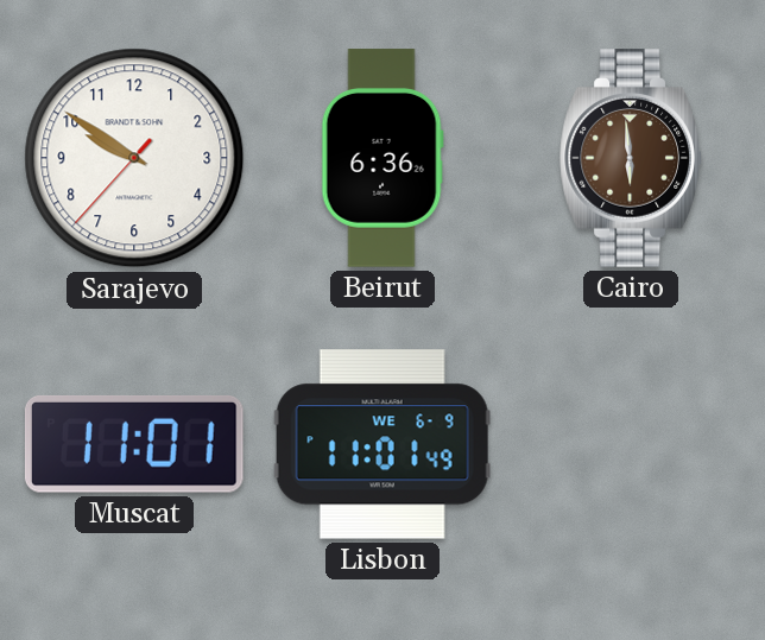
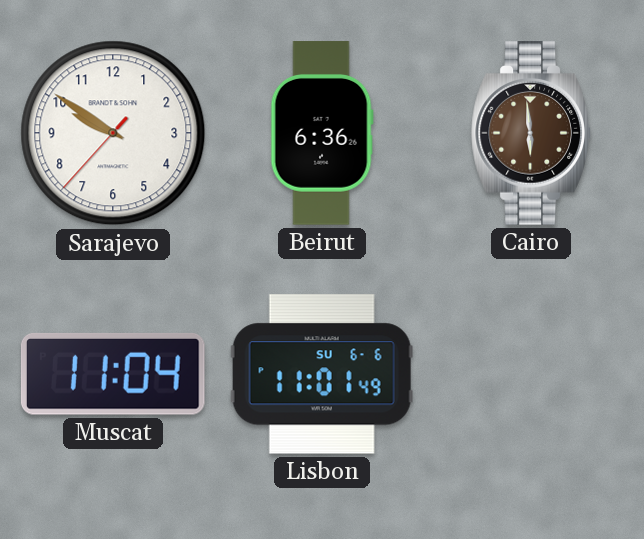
Muscat: 11:01 -> 11:04
Lisbon date: WE 6-9 -> SU 6-6
